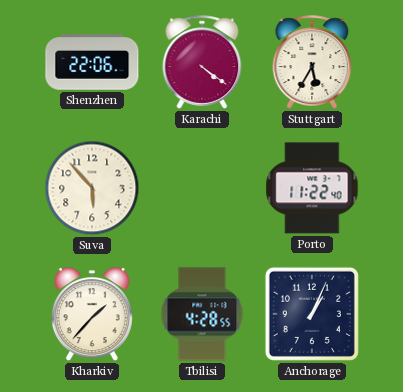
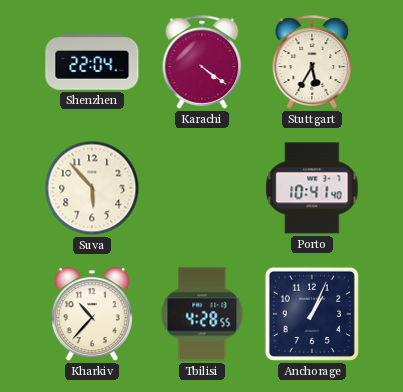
Shenzhen: 22:06 -> 22:04
Porto: 11:22 -> 10:41
Kharkiv: 1:37 -> 10:37
